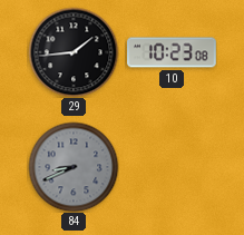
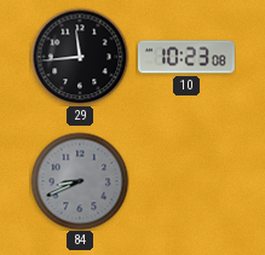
29: 1:44 -> 11:44
